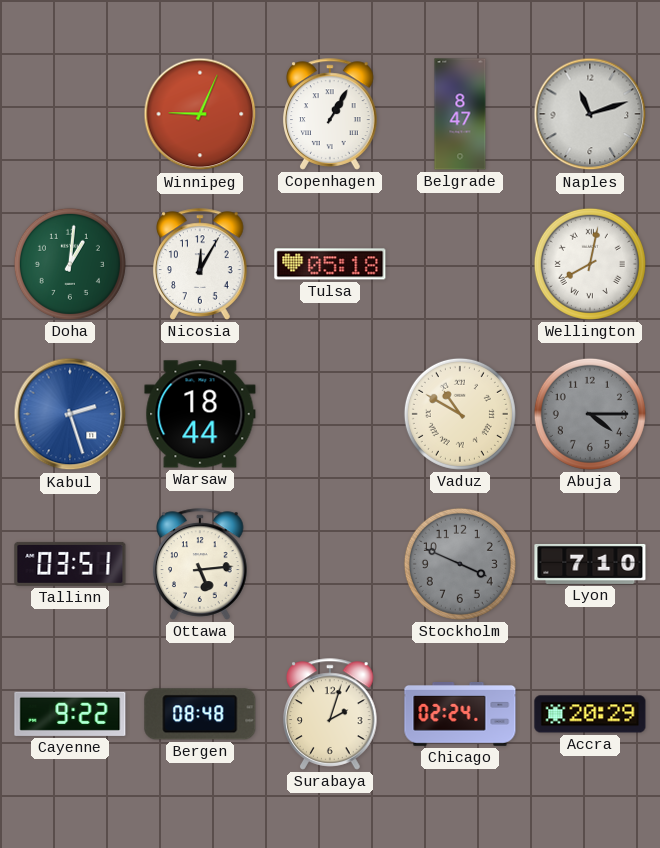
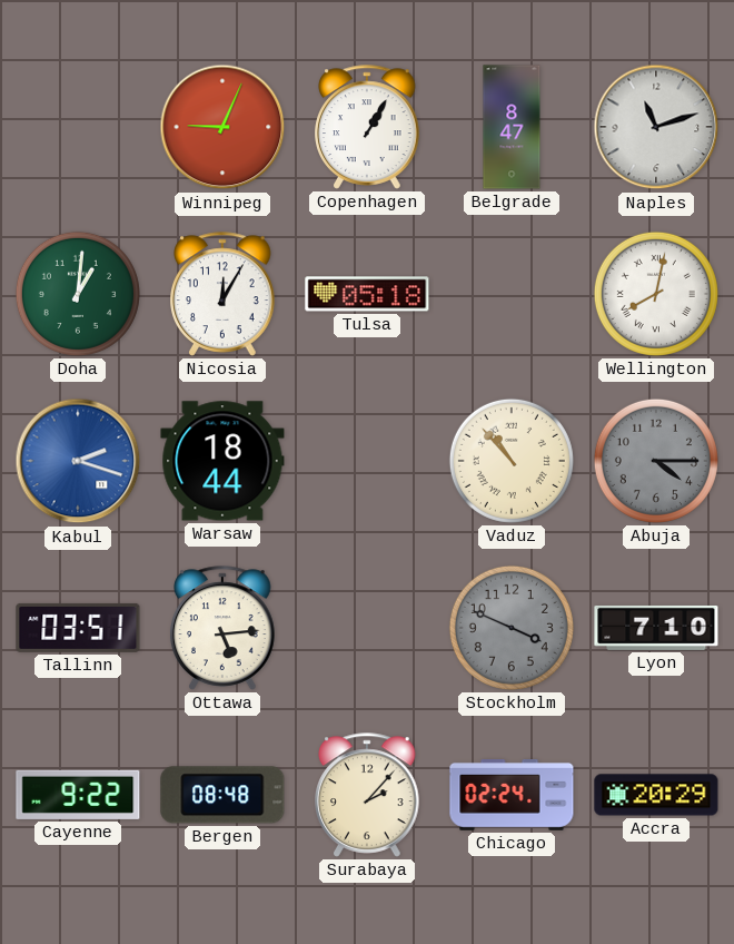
Kabul: 2:27 -> 2:18
Vaduz: 10:50 -> 10:53
Surabaya: 2:03 -> 2:07
